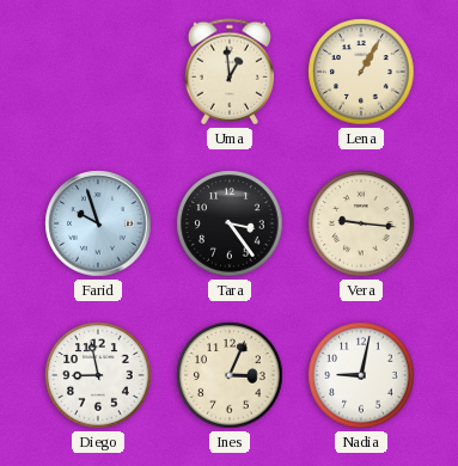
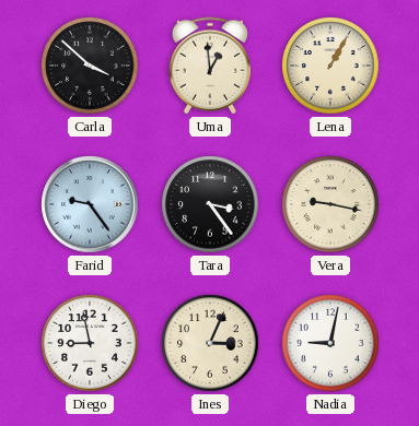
Carla: none -> 3:52
Farid: 9:57 -> 9:24
Vera: 9:16 -> 9:17
